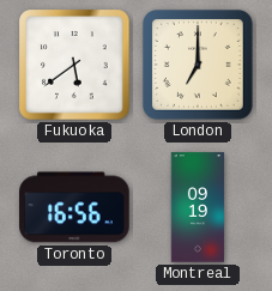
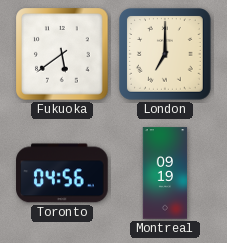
Toronto: 16:56 -> 04:56
